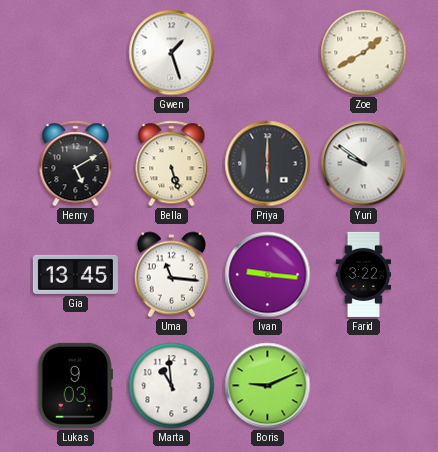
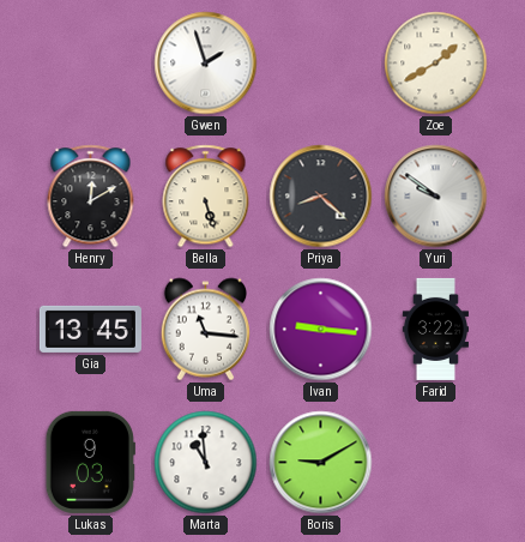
Gwen: 1:27 -> 1:57
Henry: 5:10 -> 12:10
Priya: 6:00 -> 8:22
Boris: 9:11 -> 9:10
